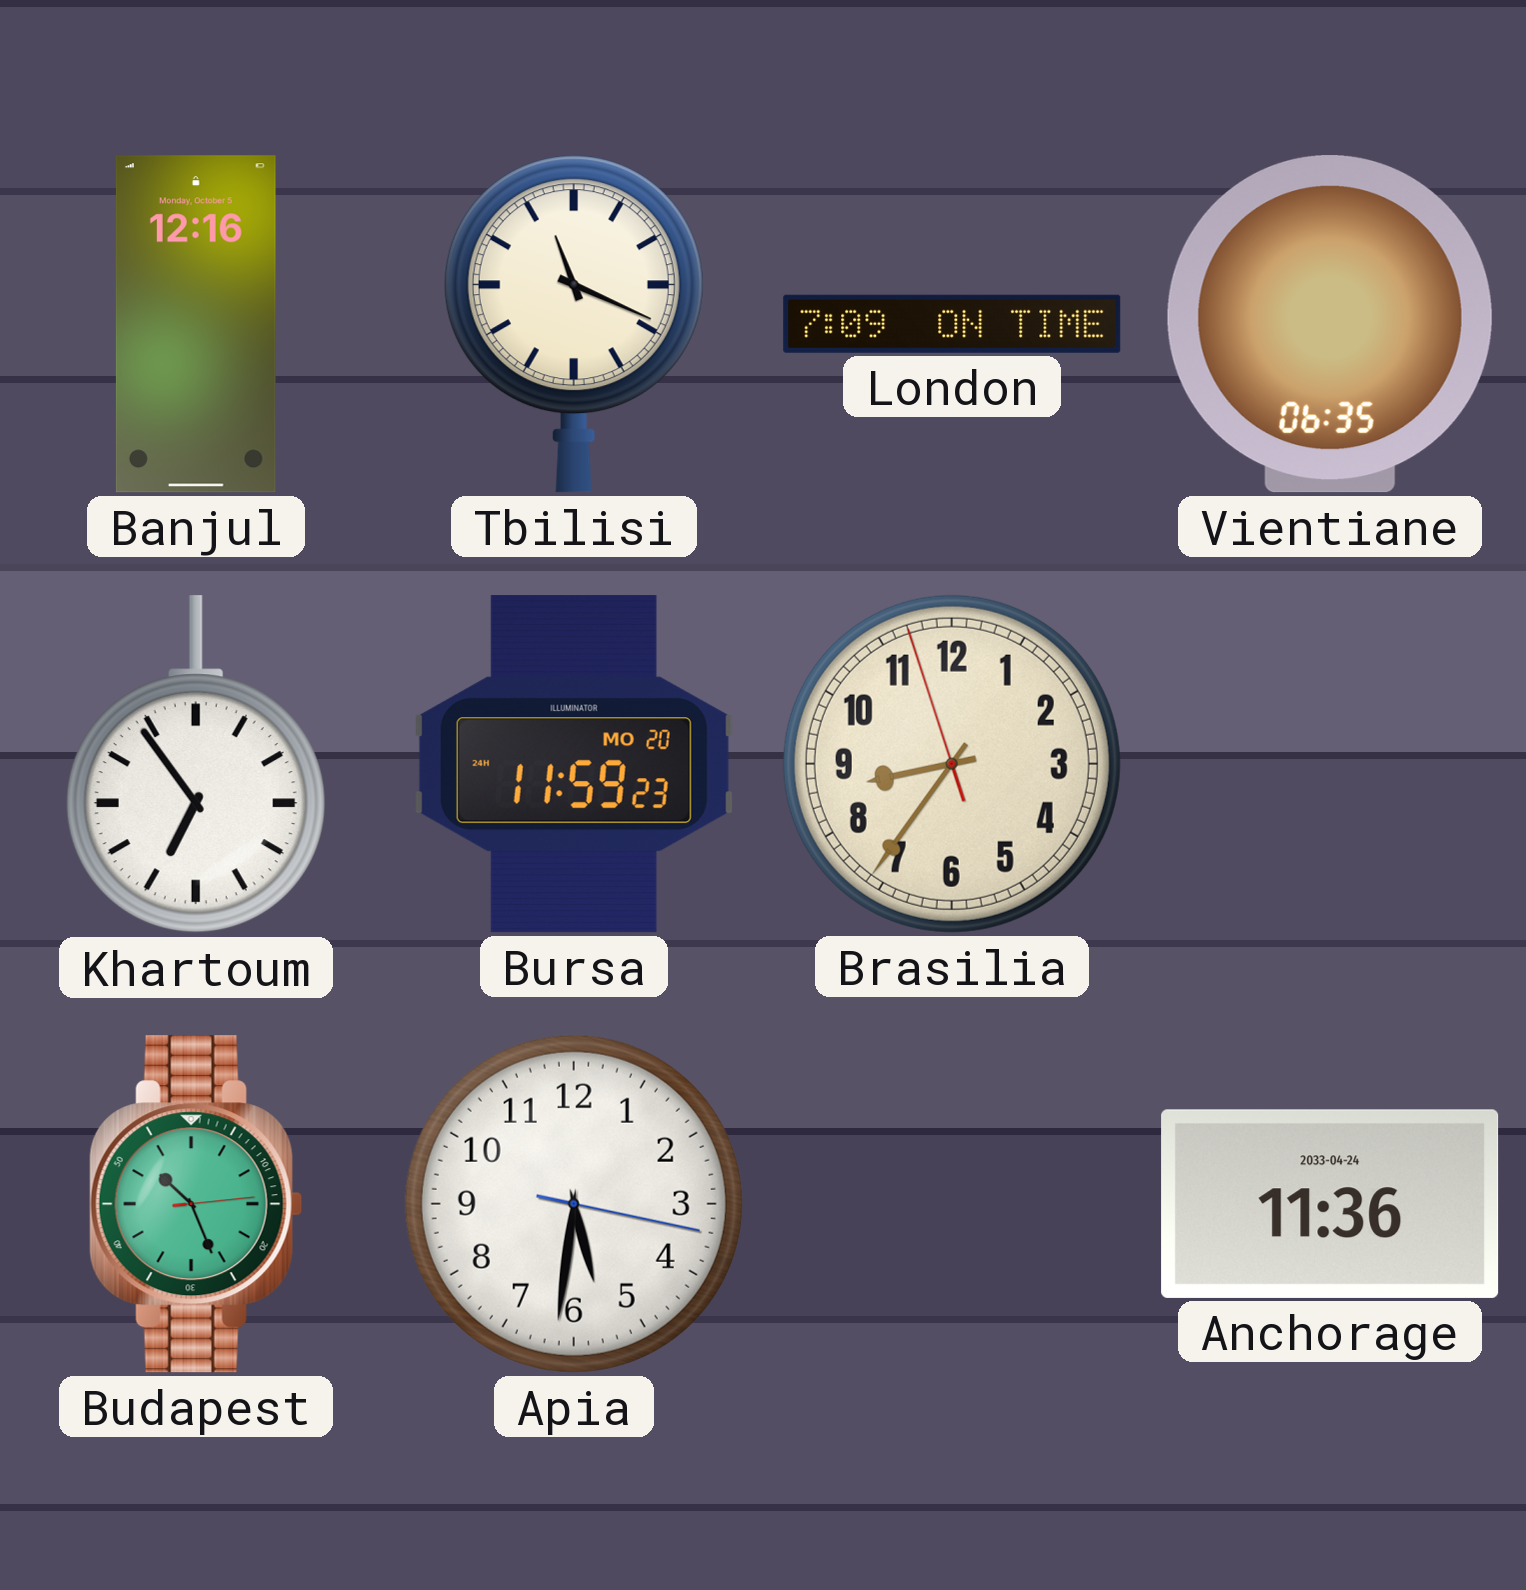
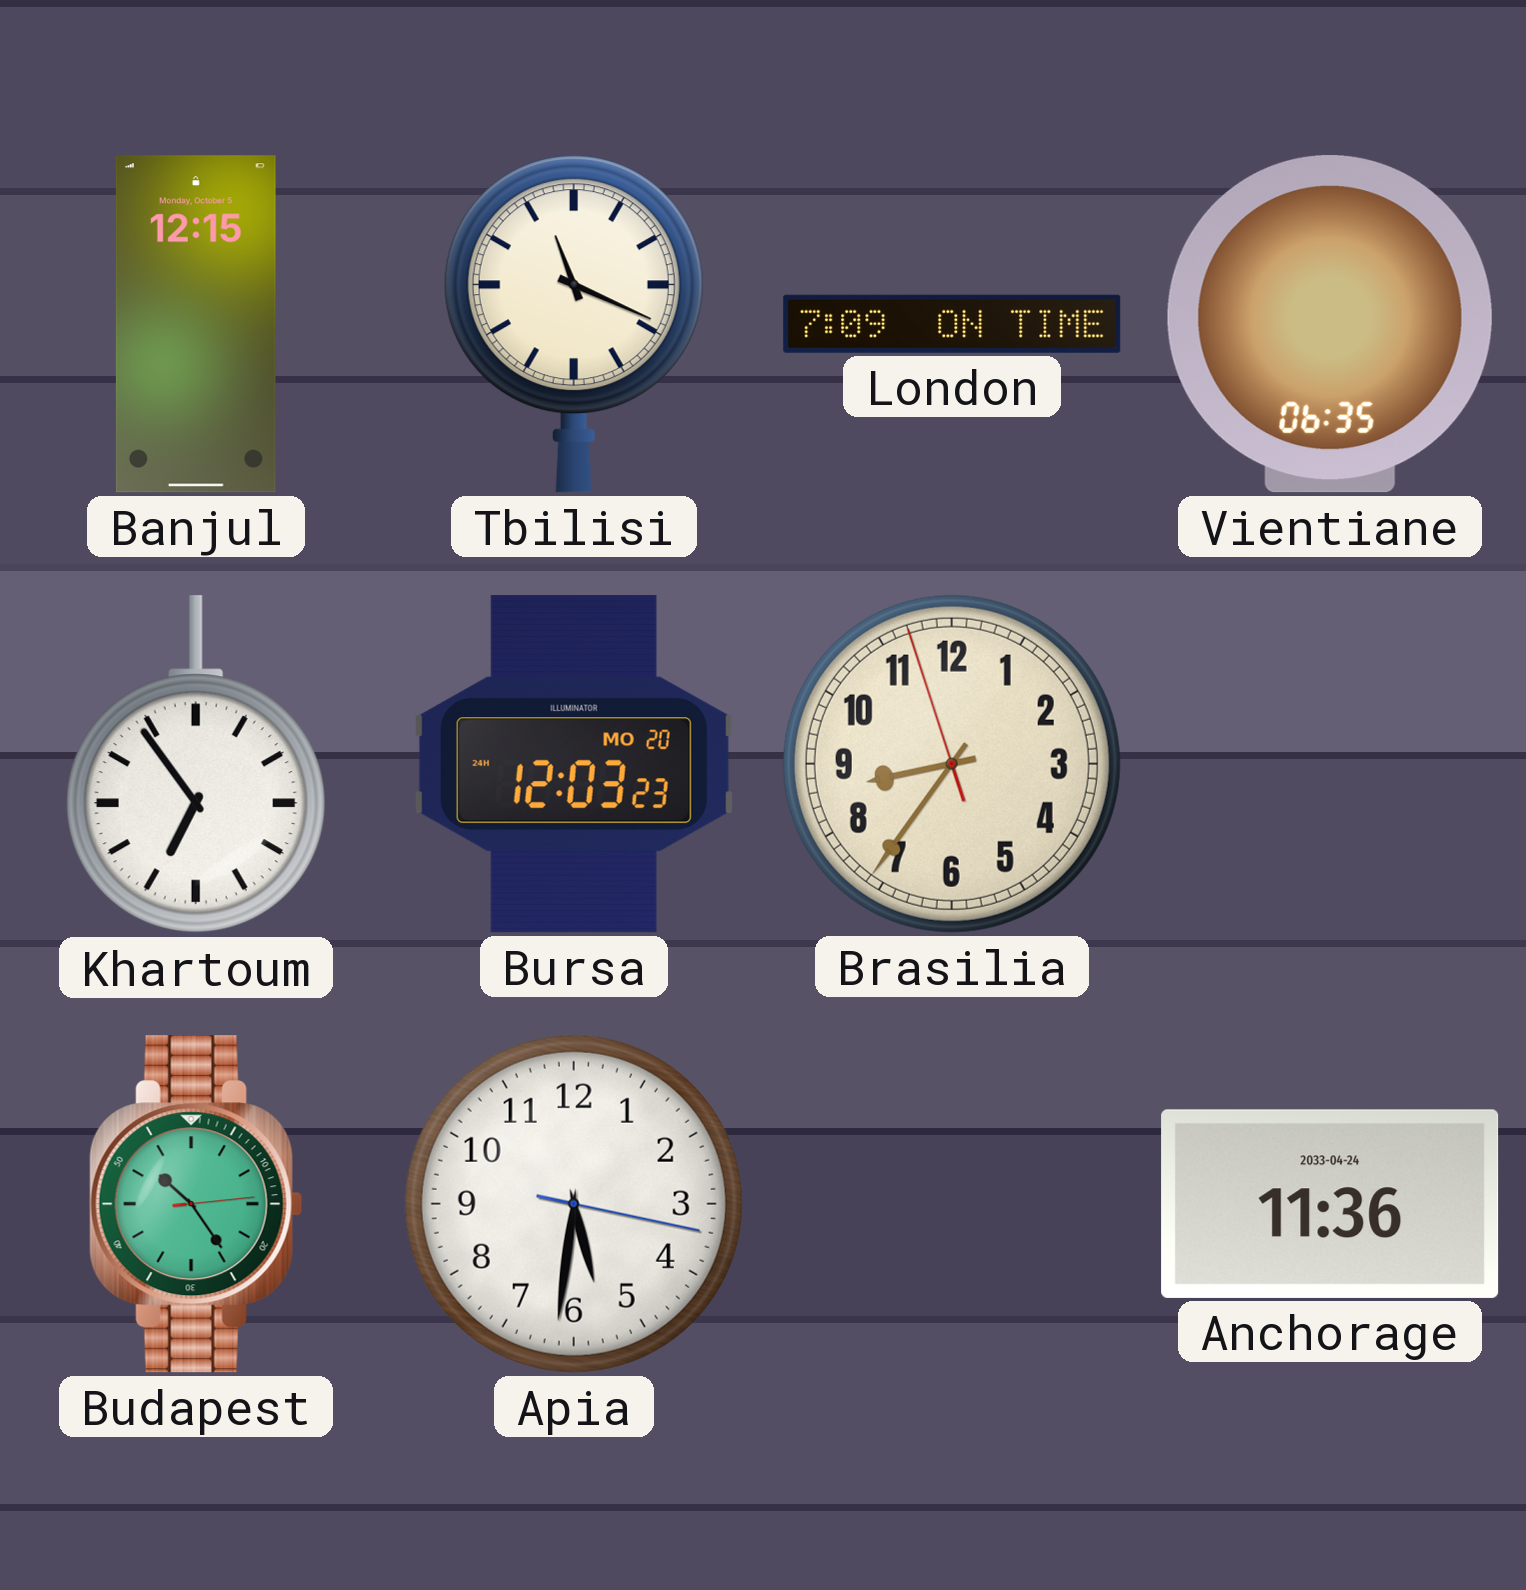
Banjul: 12:16 -> 12:15
Bursa: 11:59 -> 12:03
Budapest: 10:26 -> 10:24
